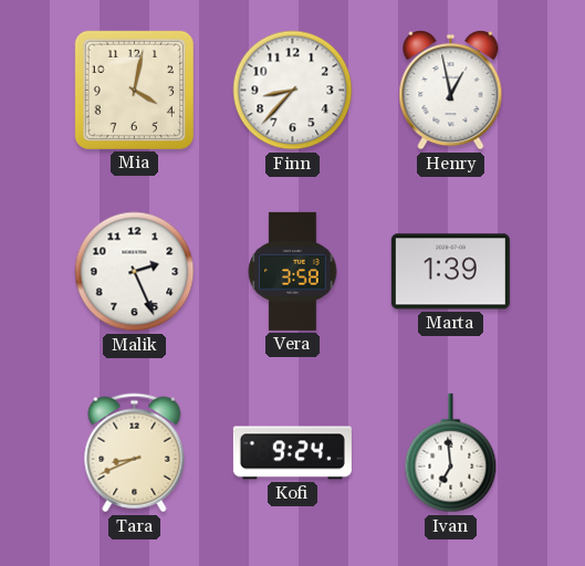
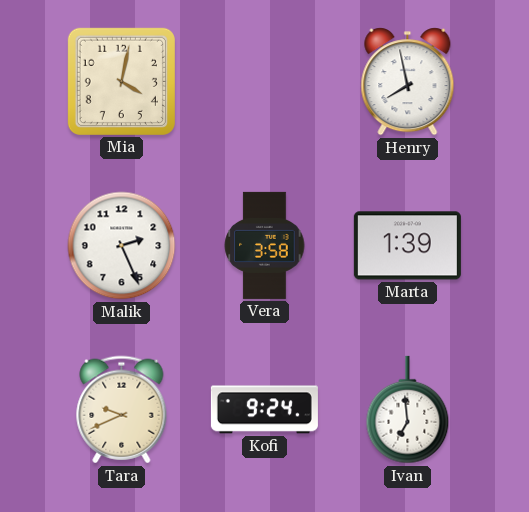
Finn: 8:37 -> none
Henry: 12:58 -> 7:58
Tara: 8:41 -> 9:41
